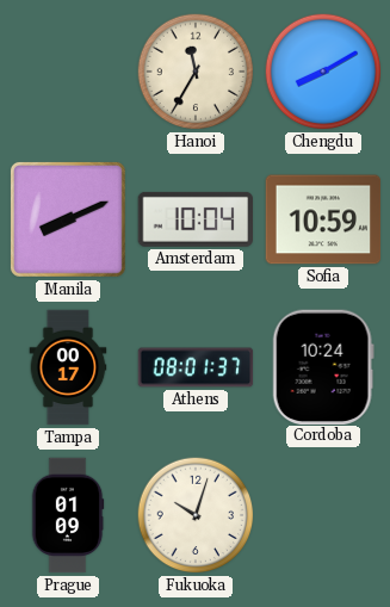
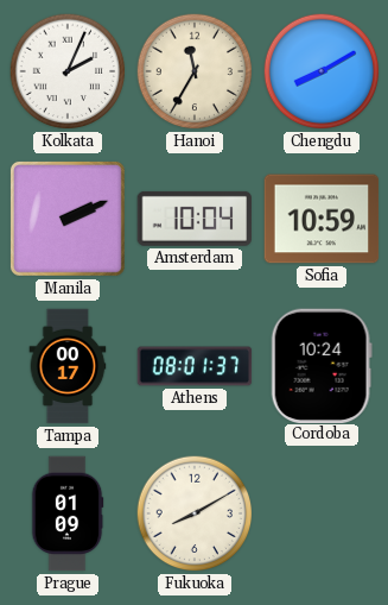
Kolkata: none -> 2:04
Manila: 8:11 -> 2:11
Fukuoka: 10:03 -> 8:10
